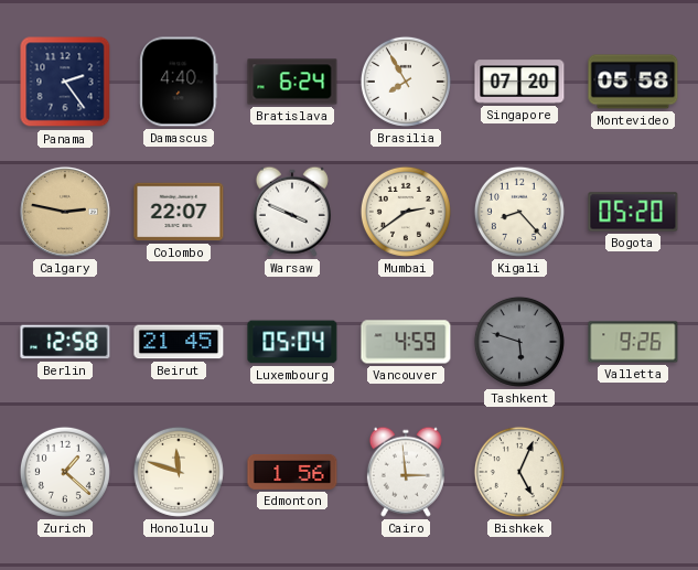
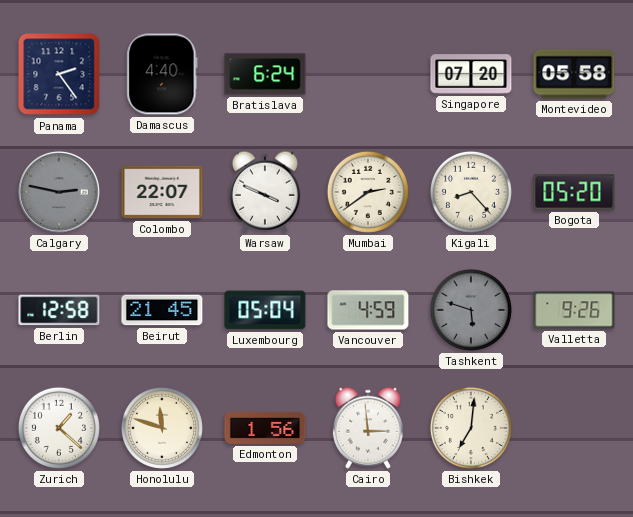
Brasilia: 7:55 -> none
Calgary dial: champagne -> grey
Bishkek: 5:04 -> 7:01
